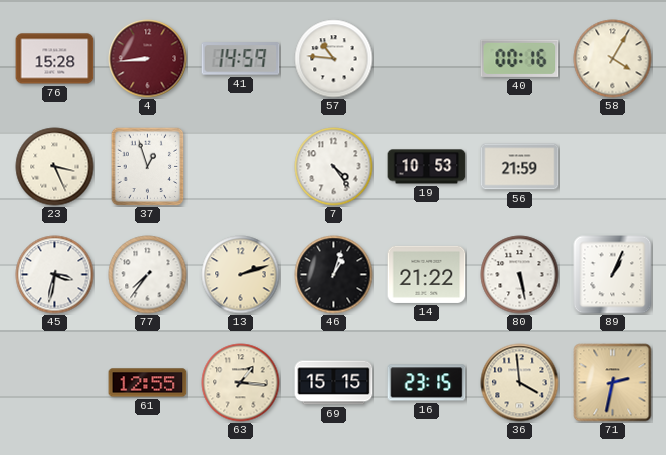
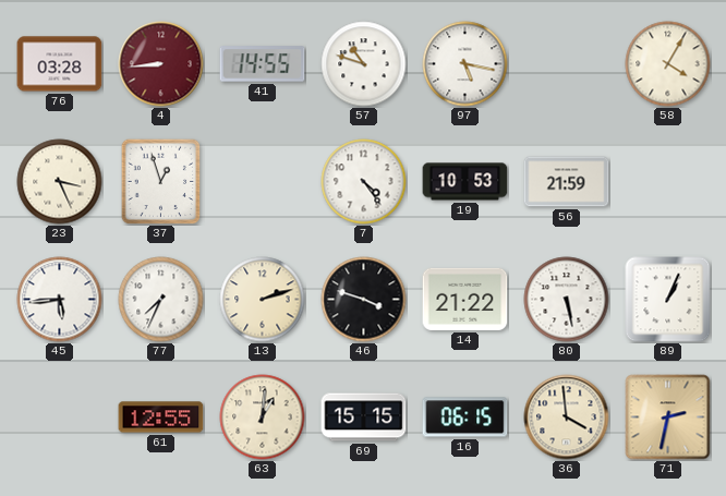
76: 15:28 -> 03:28
41: 14:59 -> 14:55
57: 10:46 -> 10:48
97: none -> 5:17
40: 00:16 -> none
45: 3:32 -> 5:44
77: 7:36 -> 7:34
46: 1:03 -> 3:48
63: 1:16 -> 1:01
16: 23:15 -> 06:15
